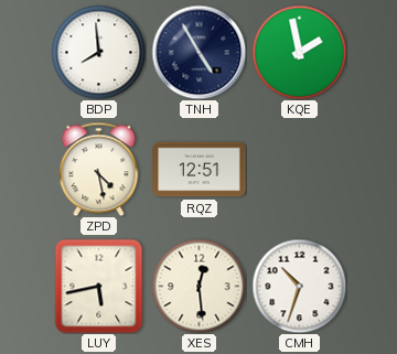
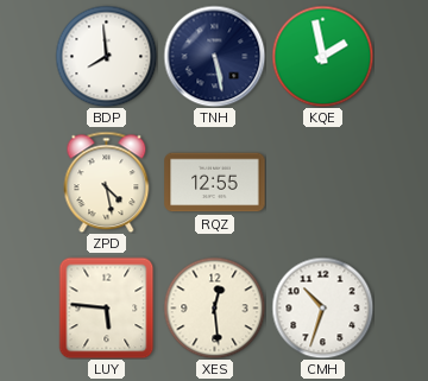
TNH: 4:55 -> 5:28
RQZ: 12:51 -> 12:55
LUY: 5:43 -> 5:46
